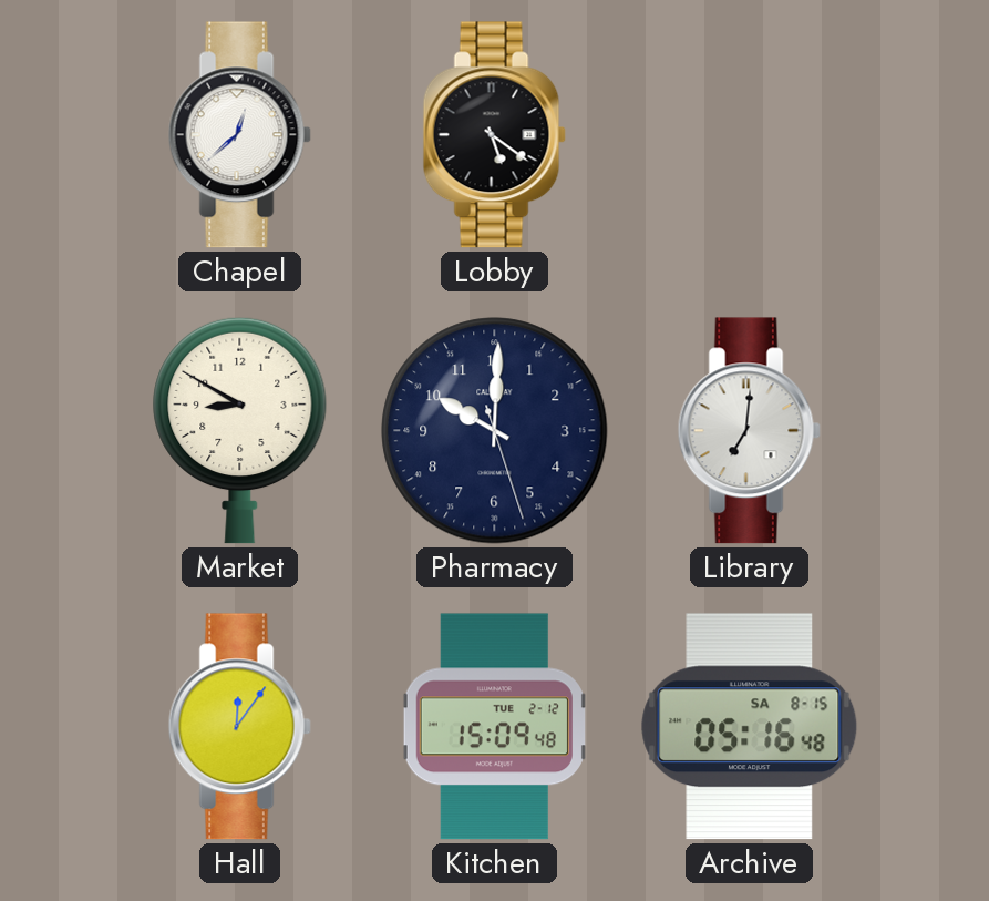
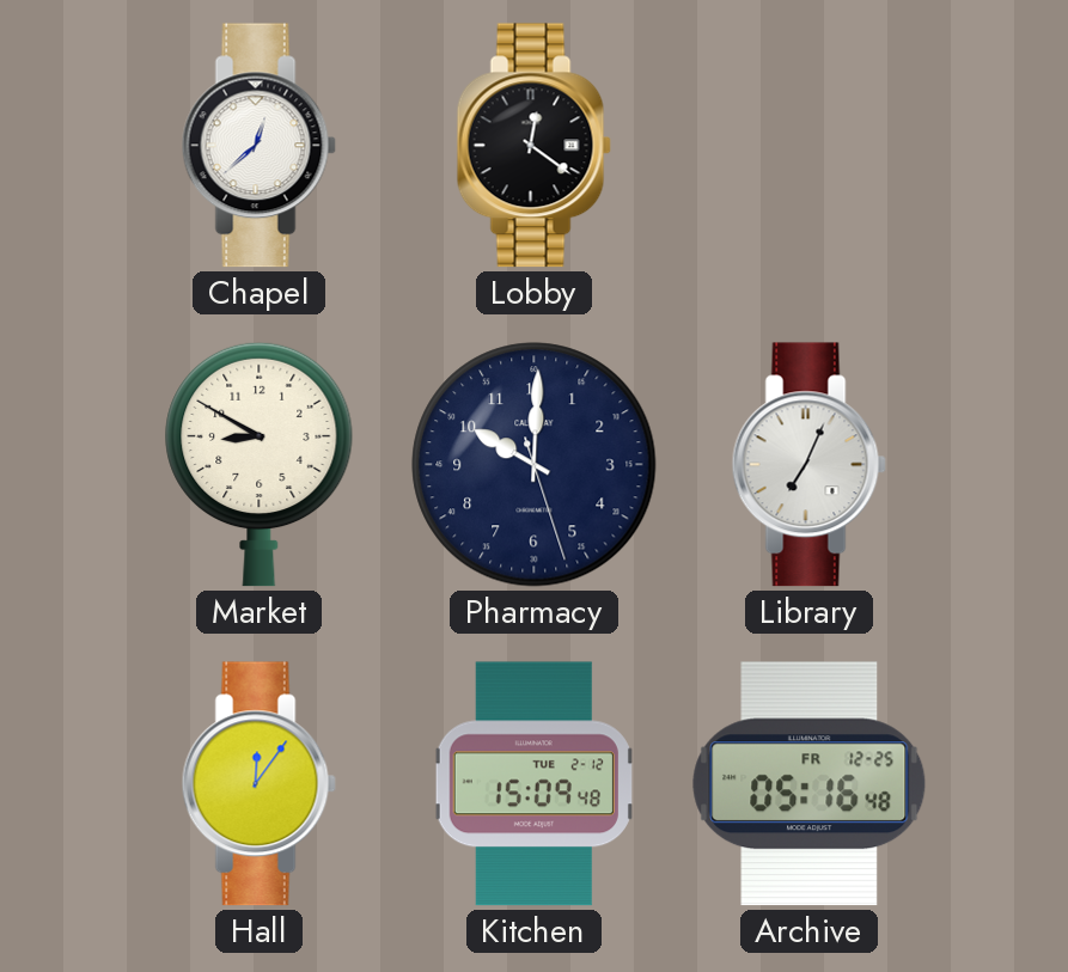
Lobby: 5:21 -> 12:21
Library: 7:01 -> 7:04
Archive date: SA 8-15 -> FR 12-25
